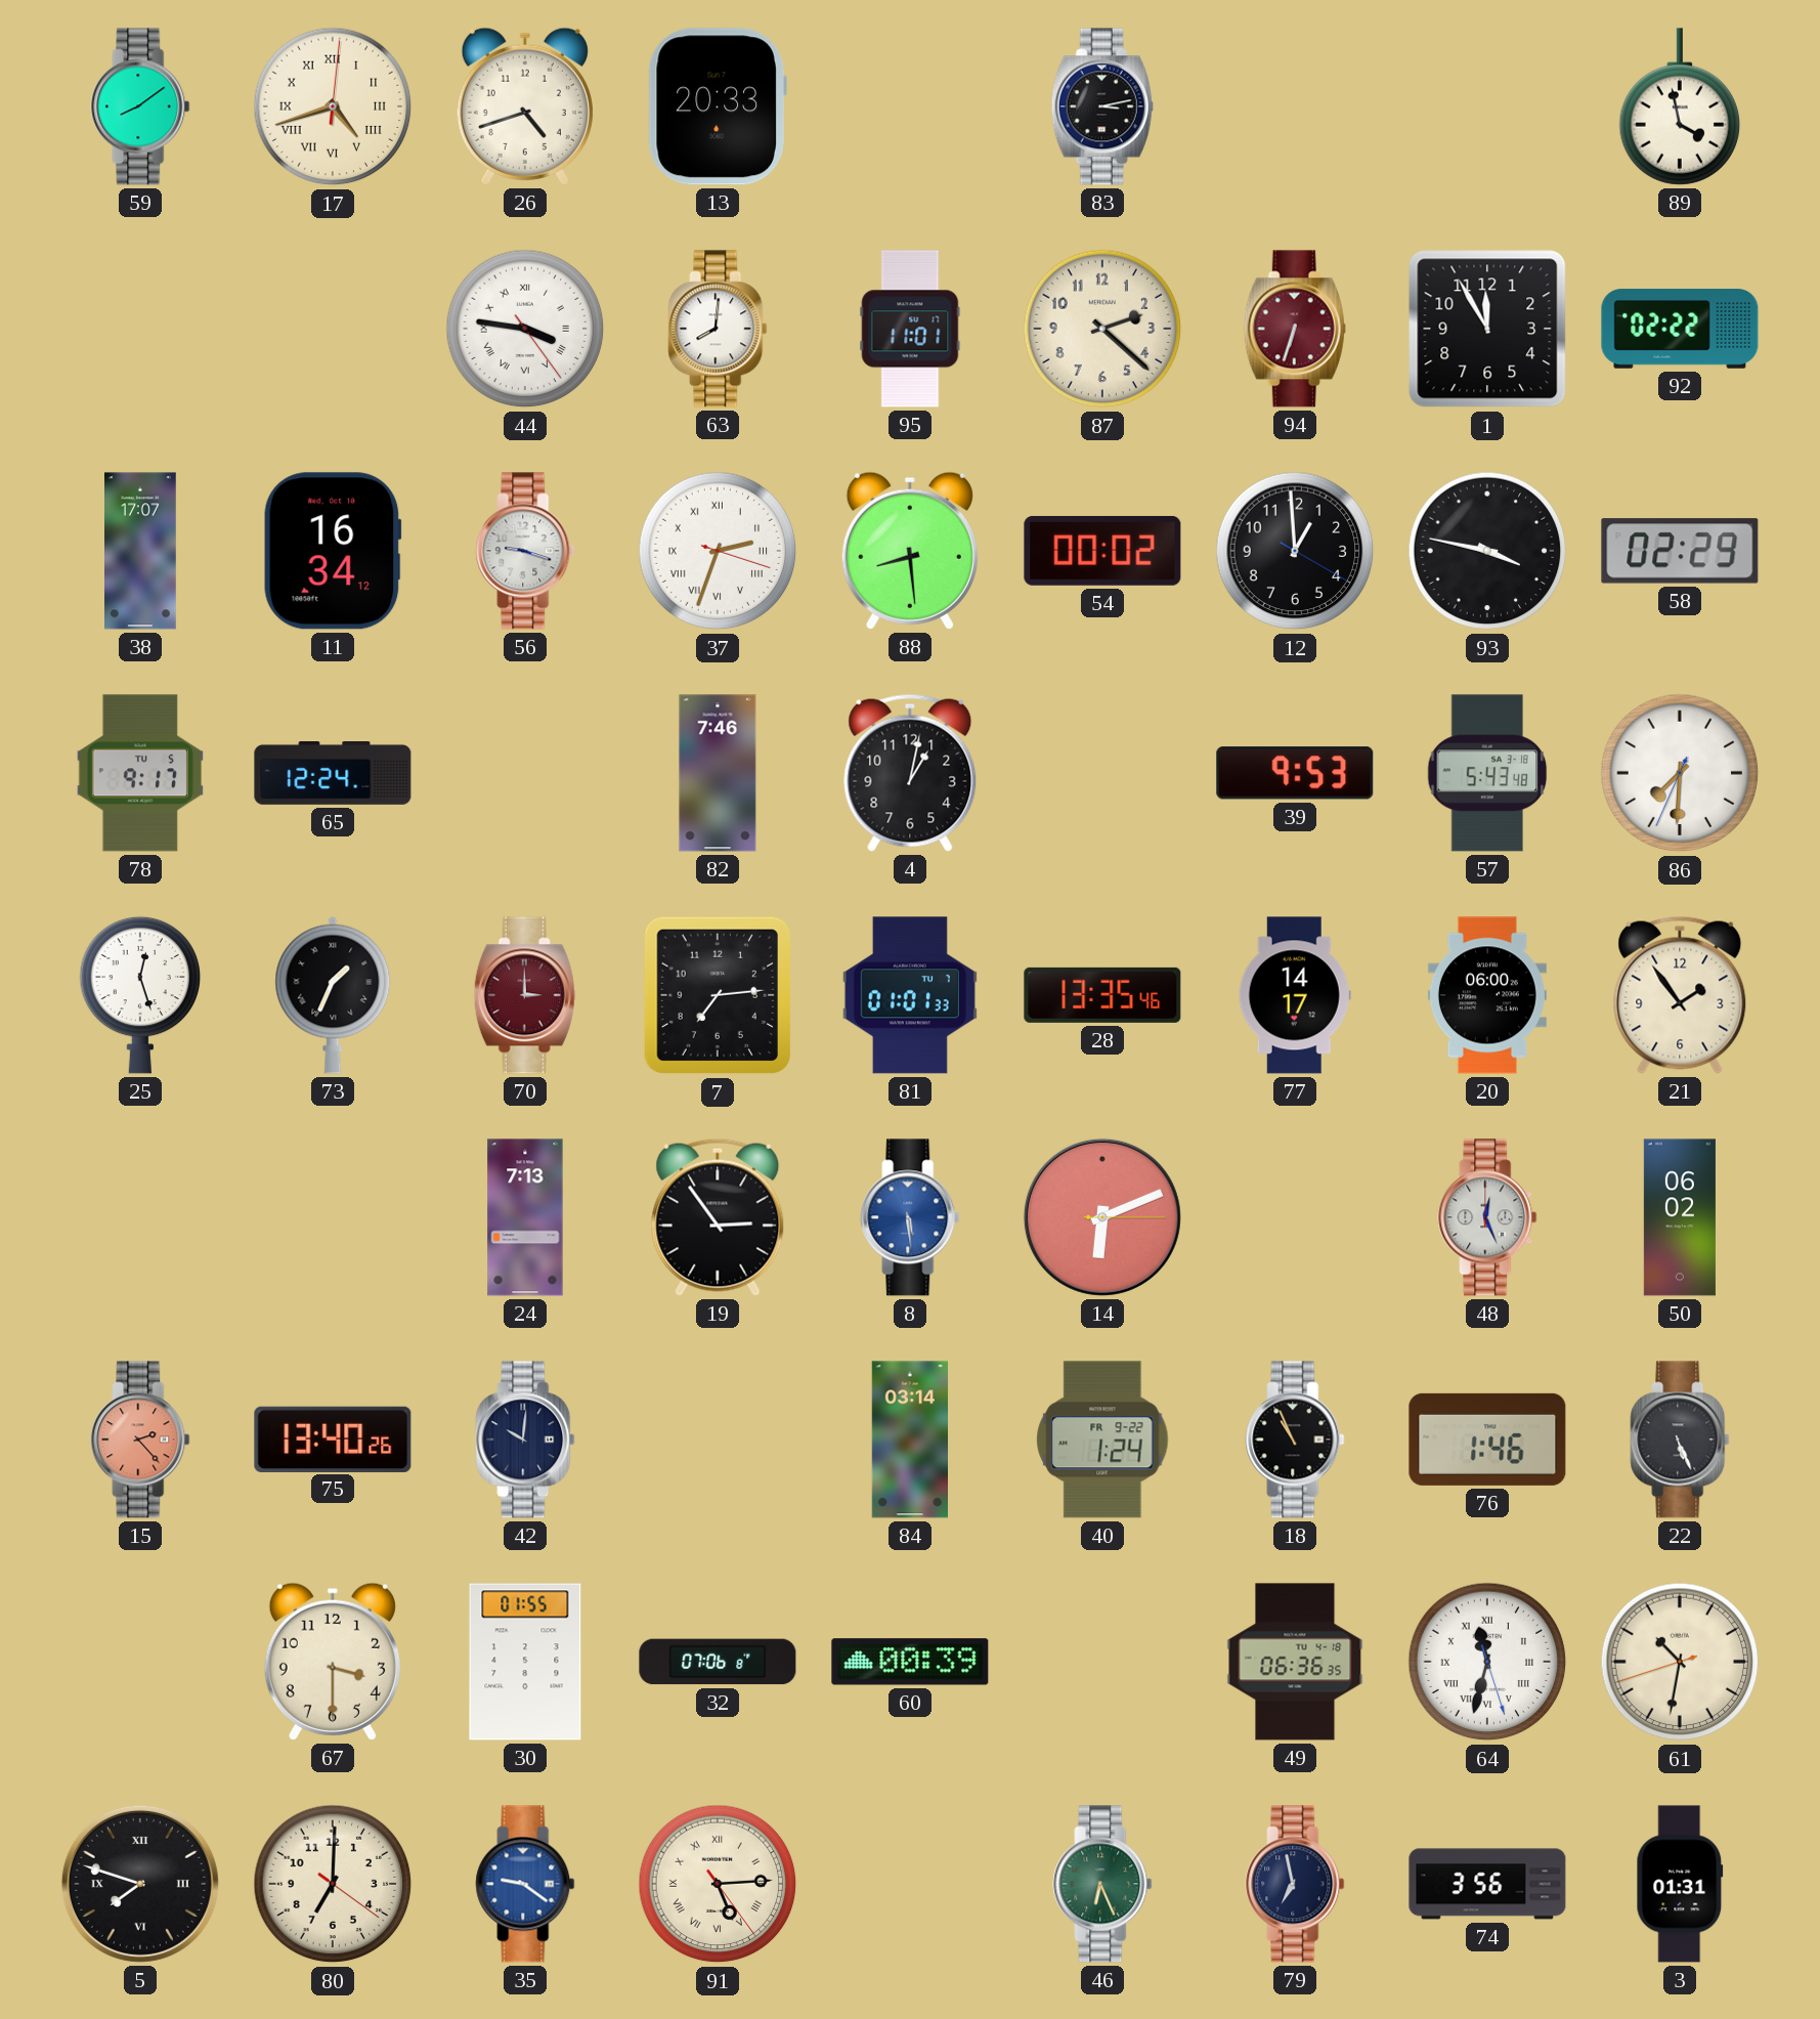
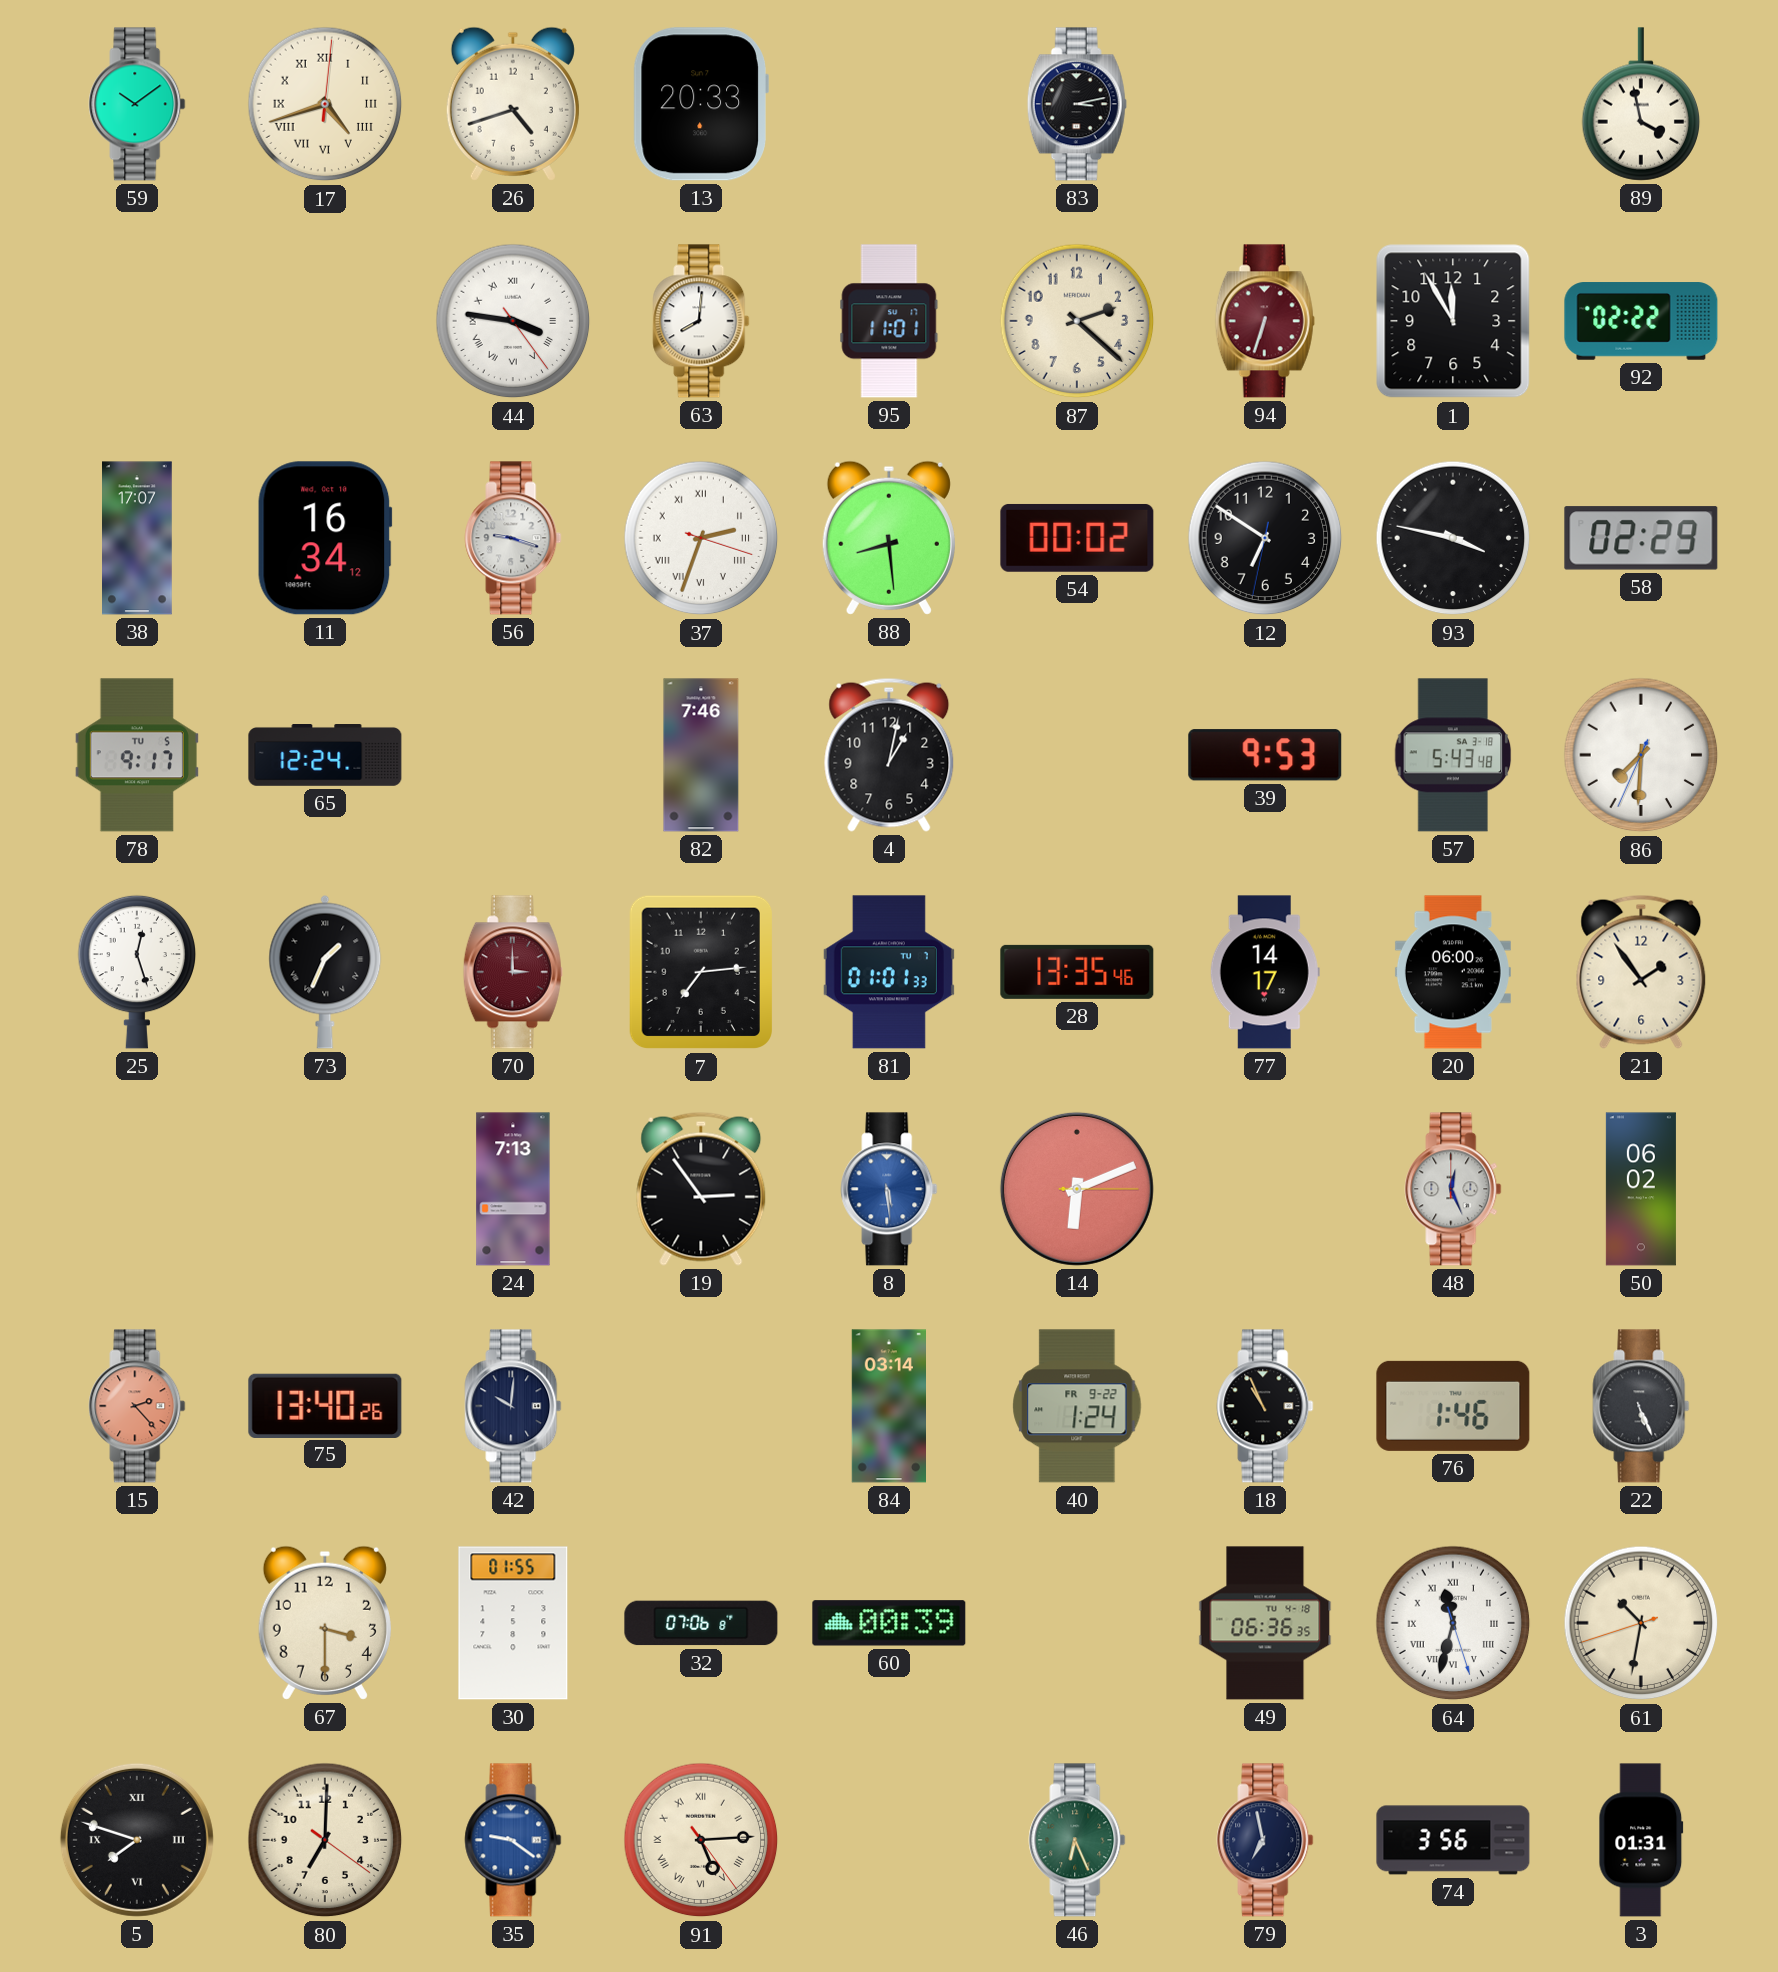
59: 8:09 -> 10:09
12: 12:59 -> 6:50
